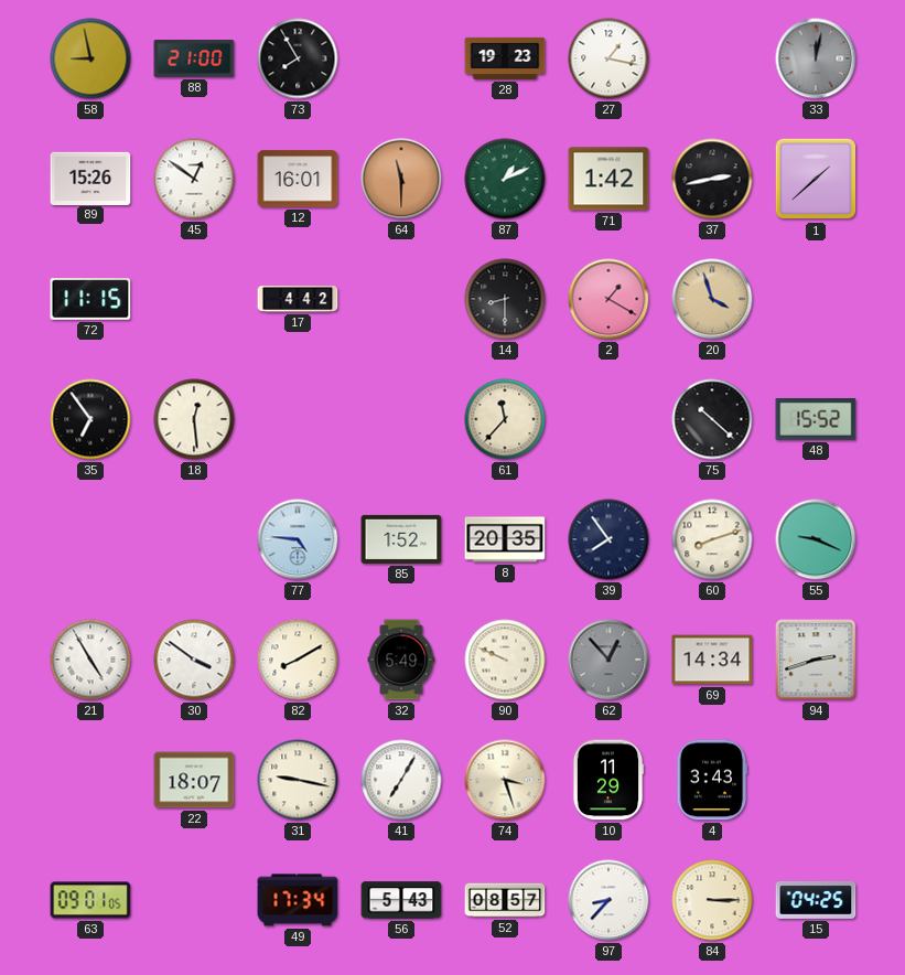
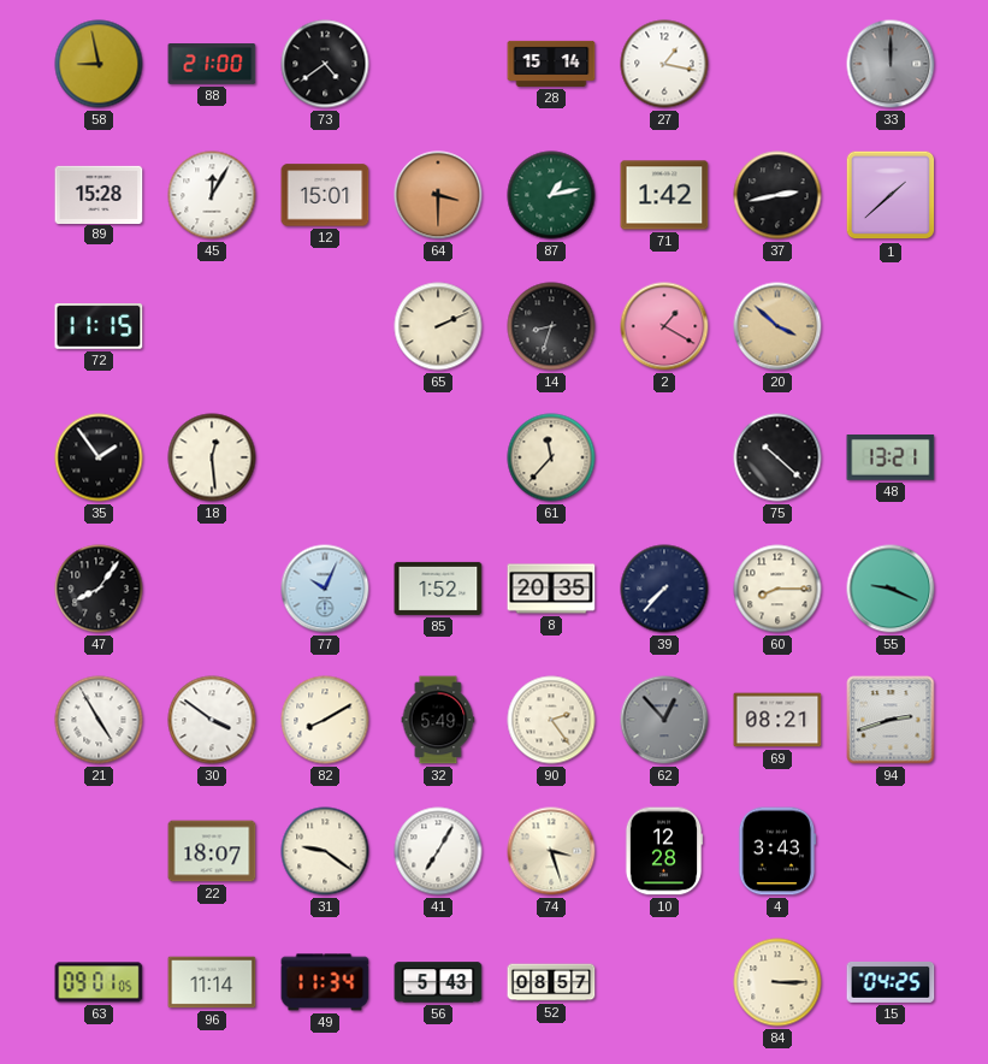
73: 7:55 -> 4:39
28: 19:23 -> 15:14
33: 12:02 -> 12:00
89: 15:26 -> 15:28
45: 12:51 -> 12:05
12: 16:01 -> 15:01
64: 11:30 -> 3:30
87: 1:11 -> 1:13
17: 4:42 -> none
65: none -> 2:11
14: 8:30 -> 8:33
20: 3:57 -> 3:52
35: 6:54 -> 1:54
48: 15:52 -> 13:21
47: none -> 8:06
77: 4:46 -> 10:04
39: 7:54 -> 7:37
60: 8:12 -> 8:15
90: 9:49 -> 2:24
69: 14:34 -> 08:21
31: 9:17 -> 9:21
10: 11:29 -> 12:28
96: none -> 11:14
49: 17:34 -> 11:34
97: 8:37 -> none
